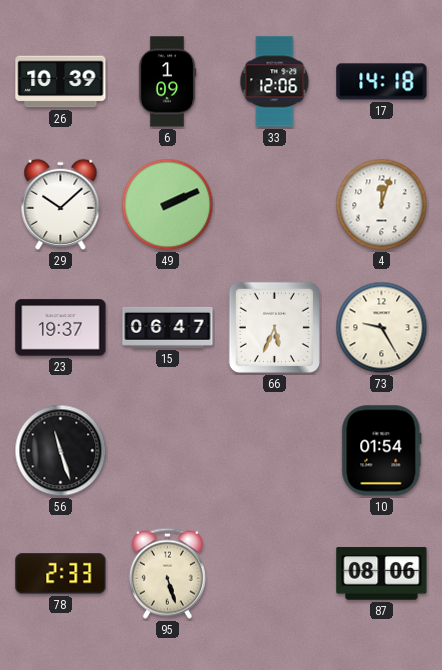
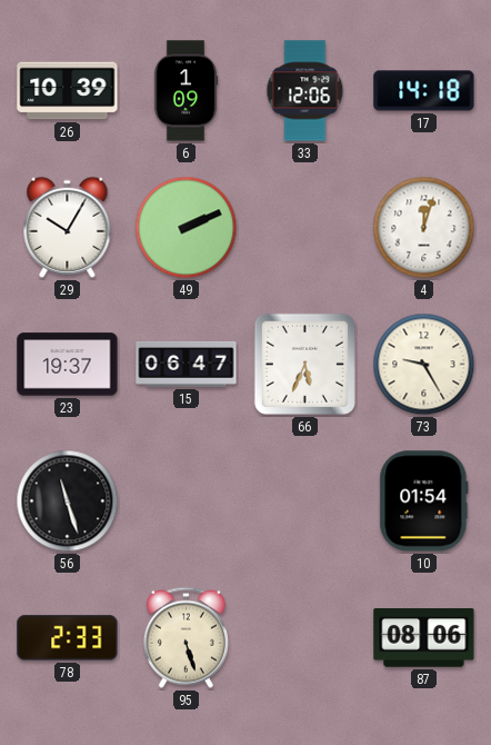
29: 10:08 -> 10:05
